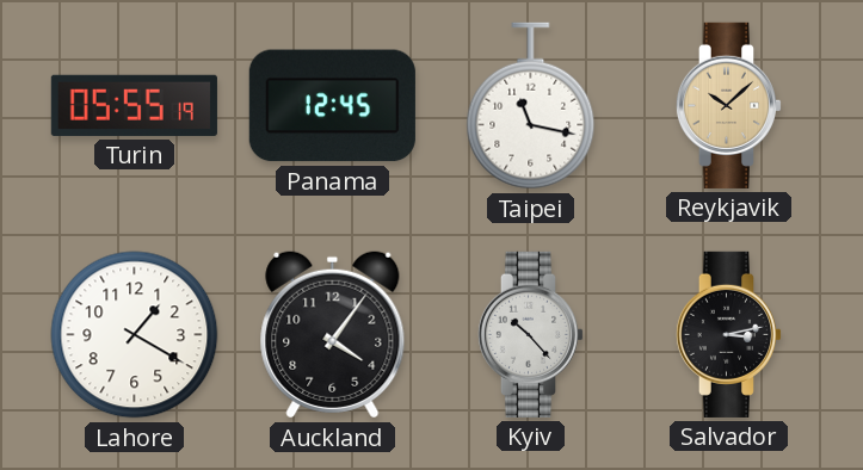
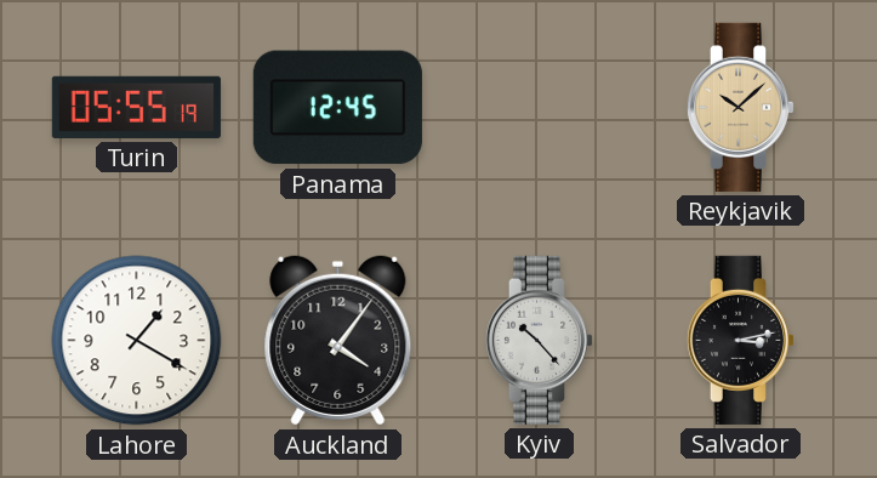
Taipei: 11:17 -> none
